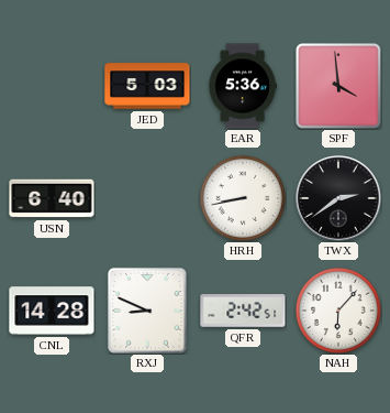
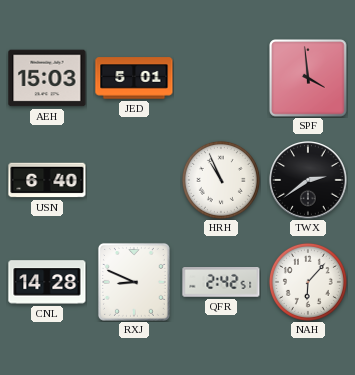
AEH: none -> 15:03
JED: 5:03 -> 5:01
EAR: 5:36 -> none
HRH: 8:43 -> 10:56
